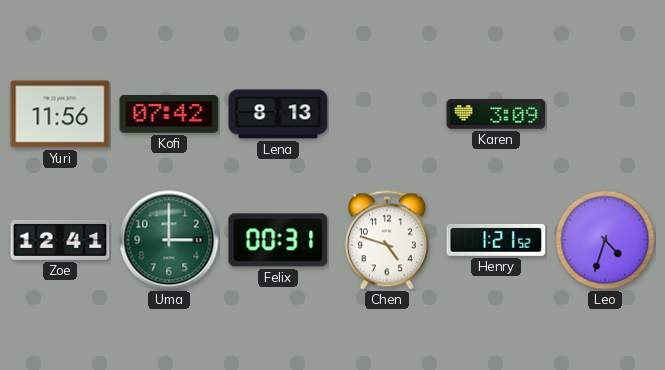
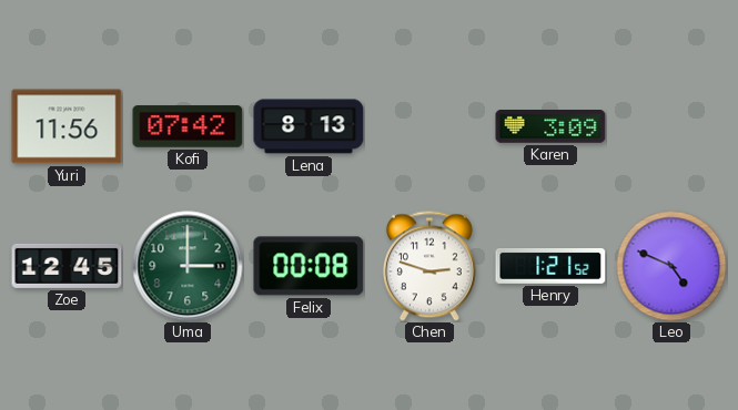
Zoe: 12:41 -> 12:45
Felix: 00:31 -> 00:08
Chen: 4:48 -> 2:48
Leo: 4:33 -> 4:49
